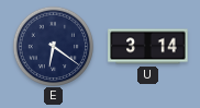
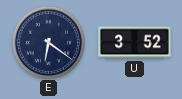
U: 3:14 -> 3:52
